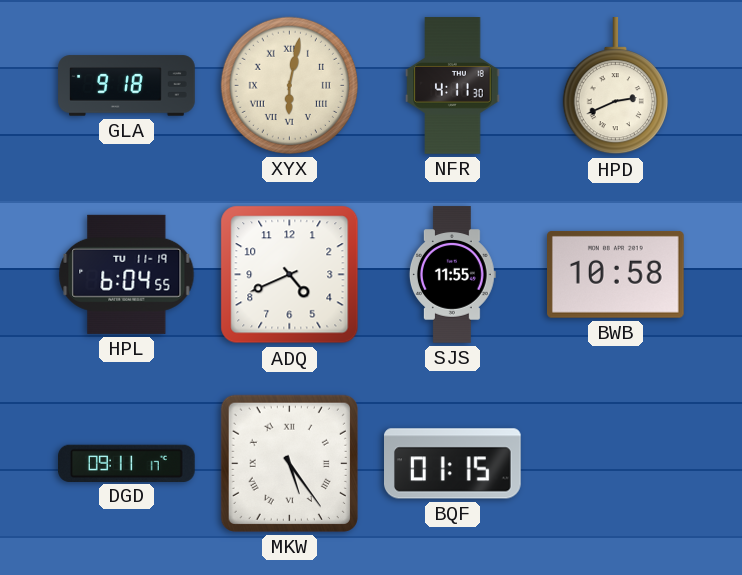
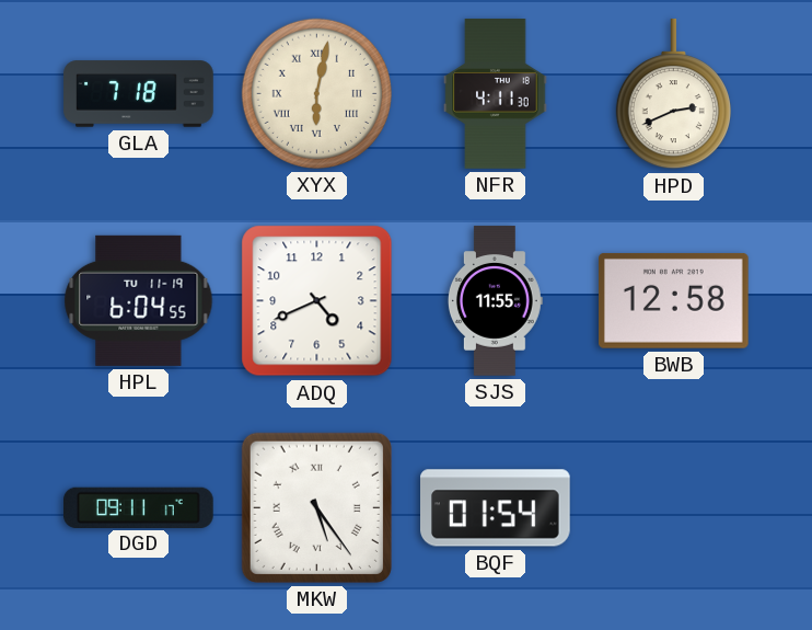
GLA: 9:18 -> 7:18
BWB: 10:58 -> 12:58
BQF: 01:15 -> 01:54
